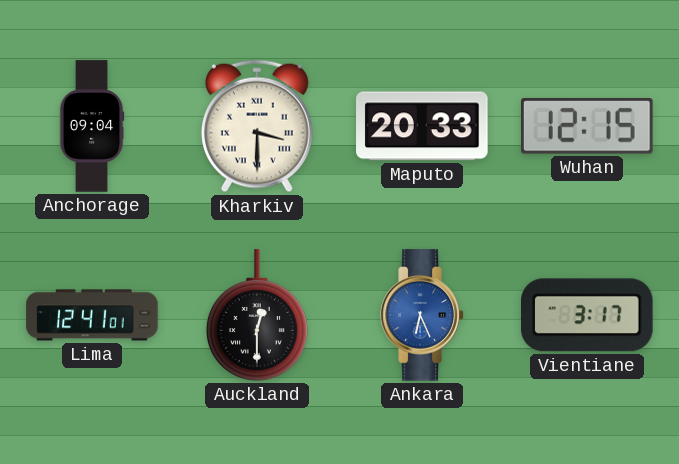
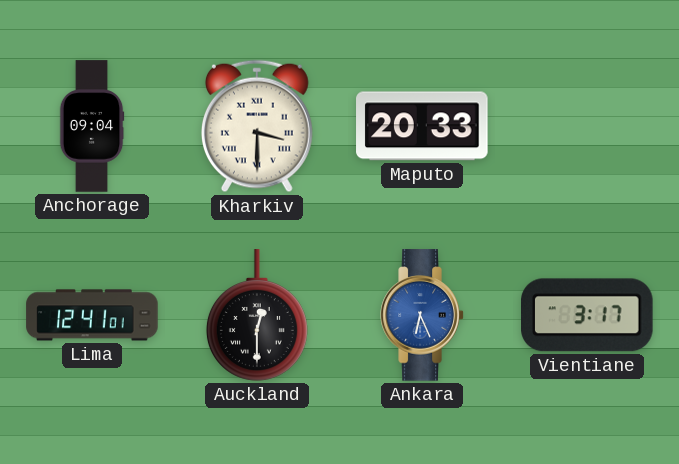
Wuhan: 12:15 -> none
